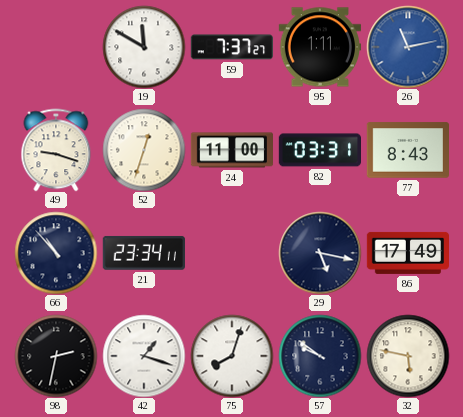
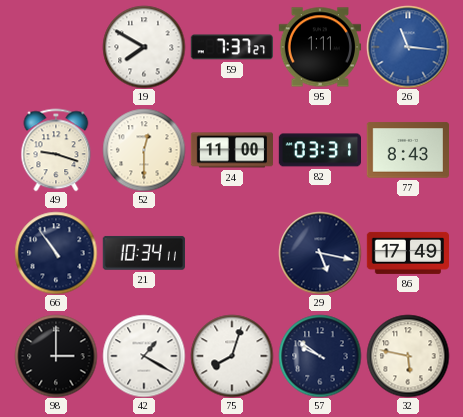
19: 11:50 -> 7:50
26: 11:13 -> 11:16
52: 12:33 -> 12:30
66: 10:53 -> 10:54
21: 23:34 -> 10:34
98: 2:32 -> 3:00
42: 1:18 -> 1:20
